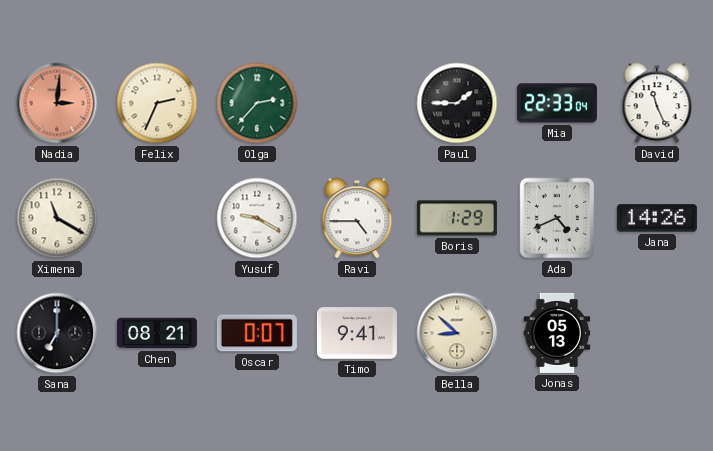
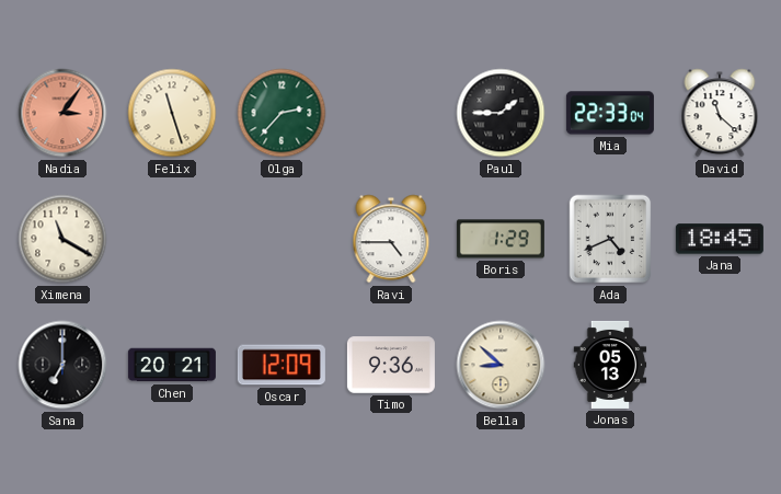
Nadia: 3:01 -> 3:06
Felix: 2:34 -> 11:27
David: 11:26 -> 11:22
Yusuf: 9:20 -> none
Jana: 14:26 -> 18:45
Chen: 08:21 -> 20:21
Oscar: 0:07 -> 12:09
Timo: 9:41 -> 9:36
